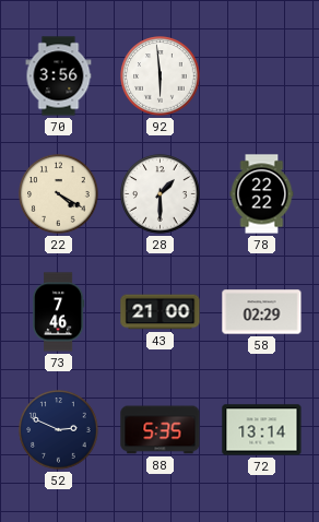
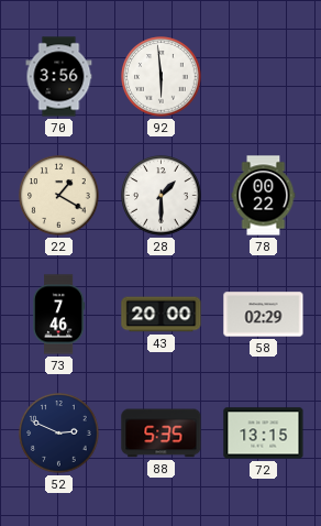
22: 4:20 -> 1:20
78: 22:22 -> 00:22
43: 21:00 -> 20:00
72: 13:14 -> 13:15
